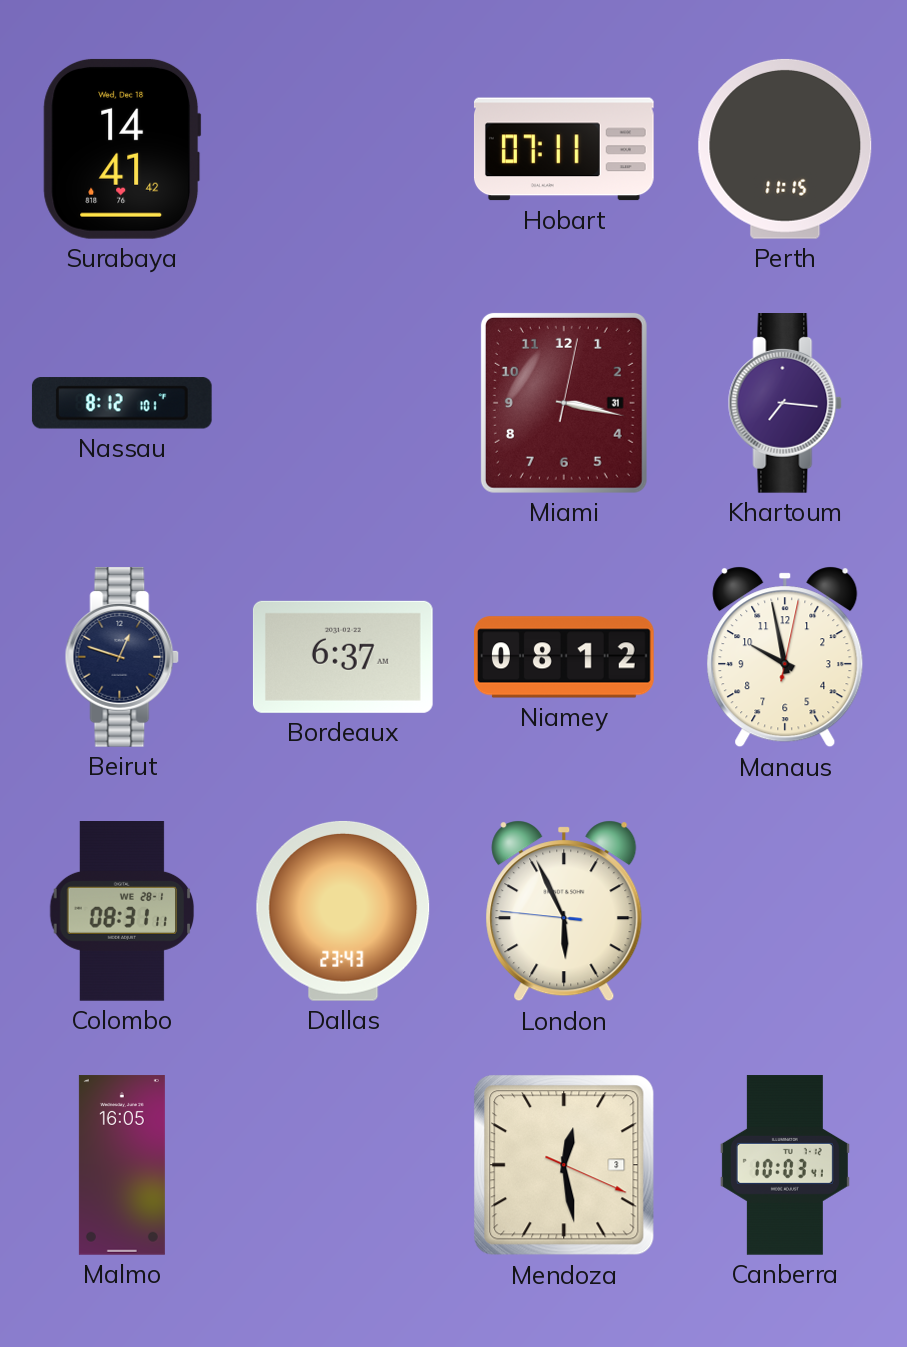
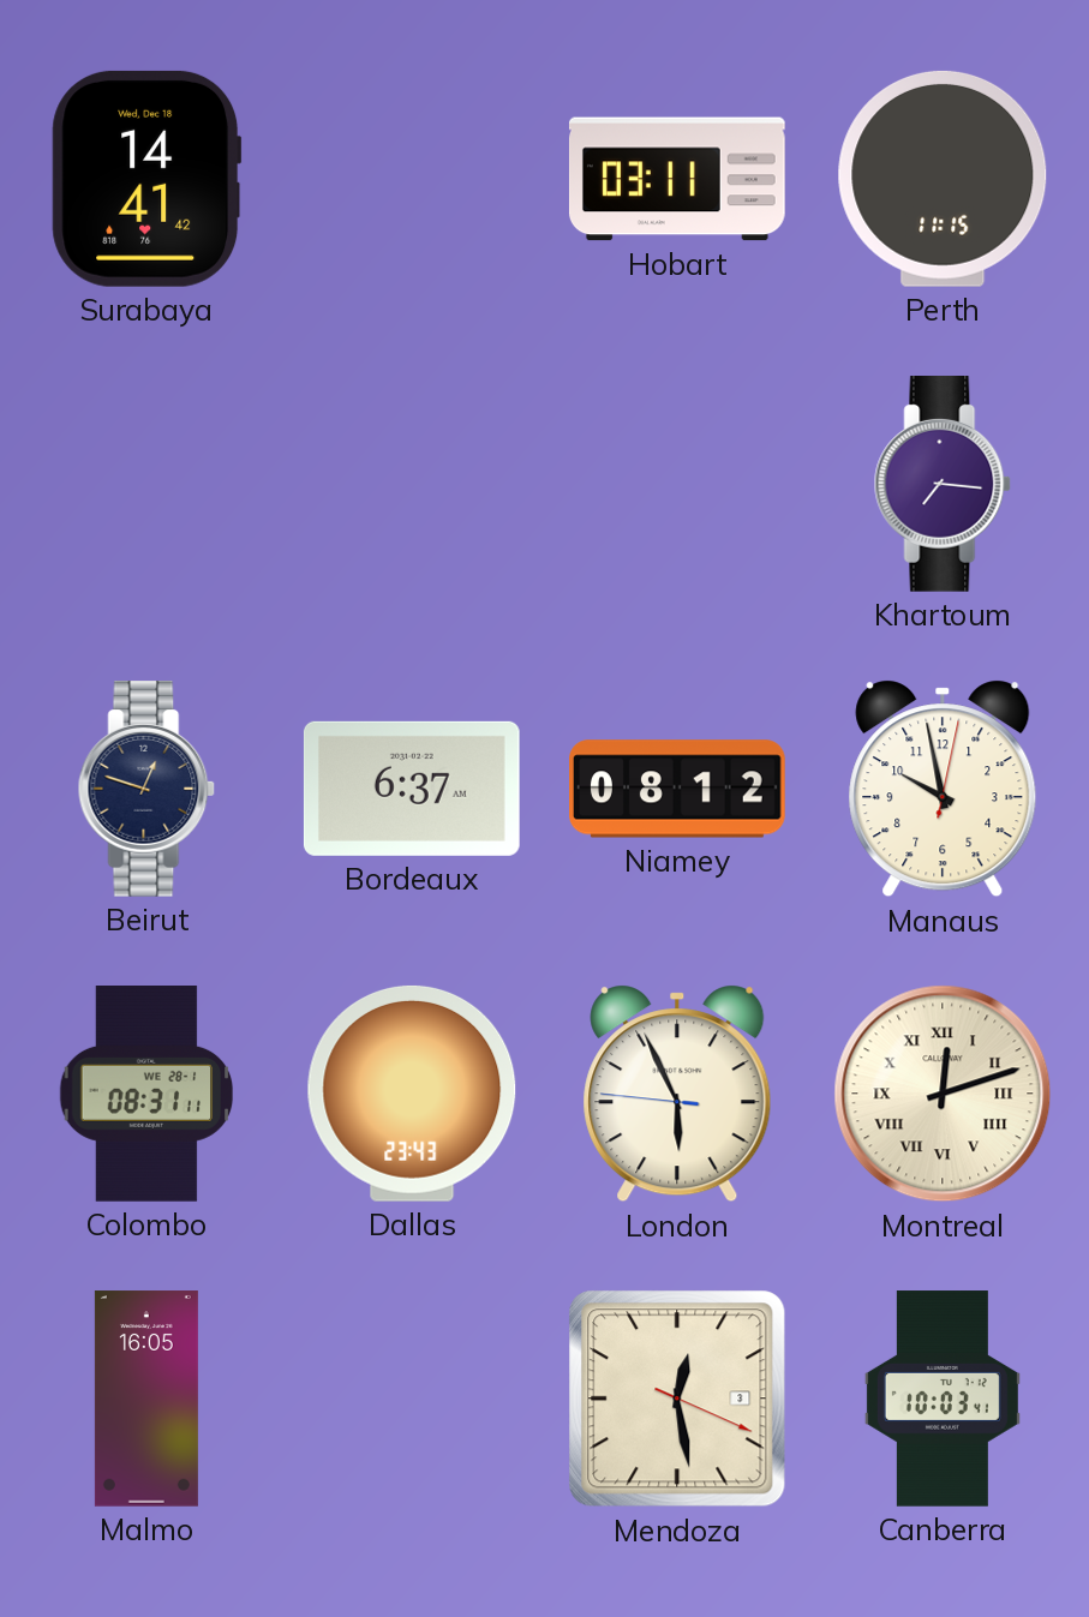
Hobart: 07:11 -> 03:11
Nassau: 8:12 -> none
Miami: 3:17 -> none
Montreal: none -> 12:12
